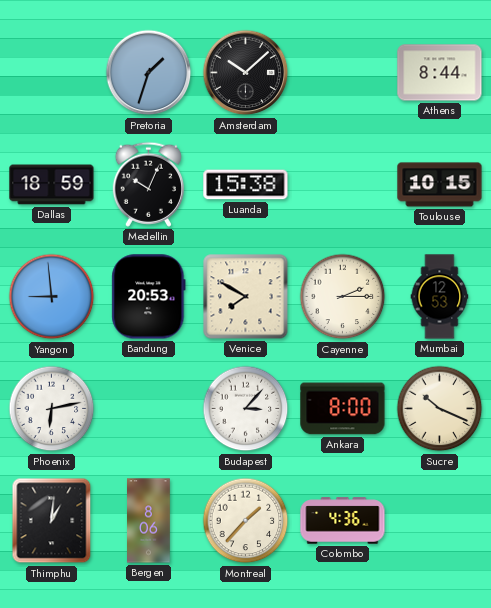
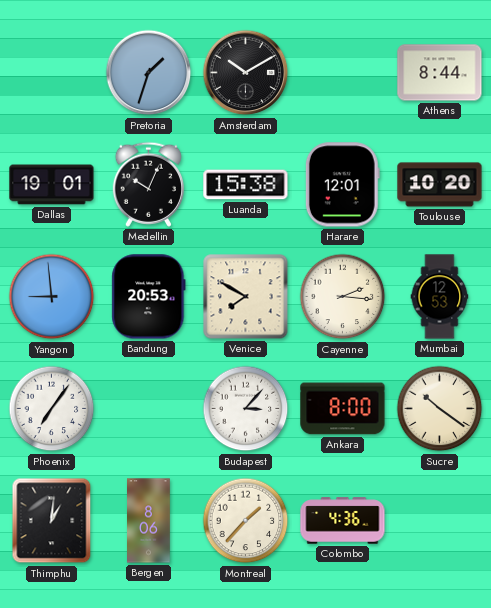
Amsterdam: 10:08 -> 10:10
Dallas: 18:59 -> 19:01
Harare: none -> 12:01
Toulouse: 10:15 -> 10:20
Cayenne: 2:15 -> 2:16
Phoenix: 6:13 -> 7:06
Sucre: 10:19 -> 10:21
